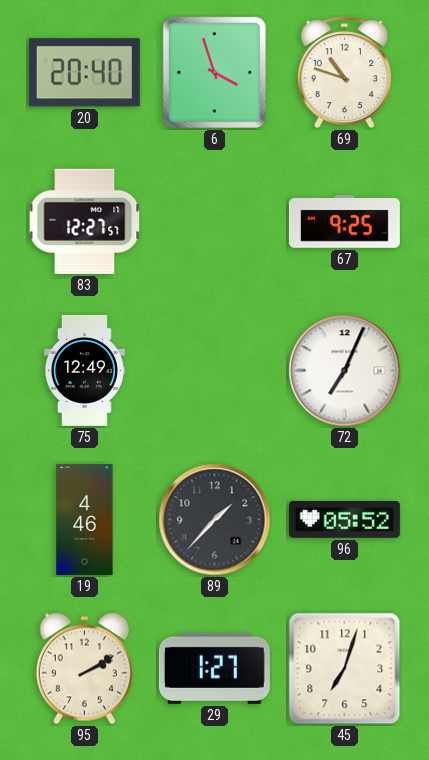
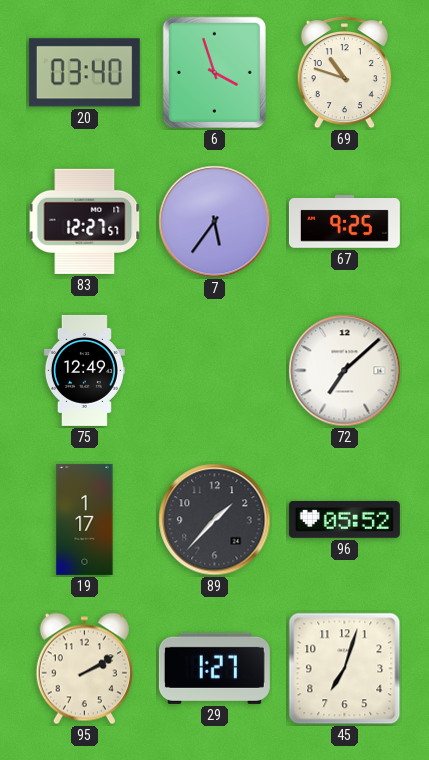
20: 20:40 -> 03:40
7: none -> 5:36
72: 7:04 -> 7:08
19: 4:46 -> 1:17
